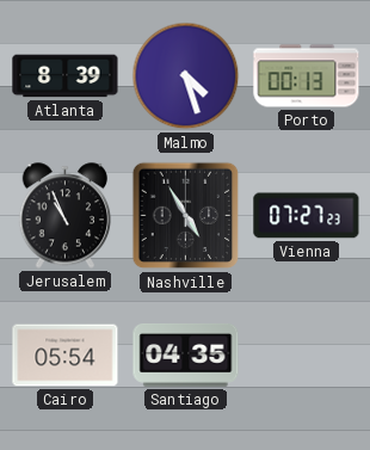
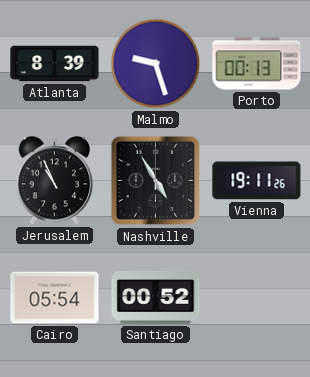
Malmo: 4:27 -> 9:27
Vienna: 07:27 -> 19:11
Santiago: 04:35 -> 00:52
